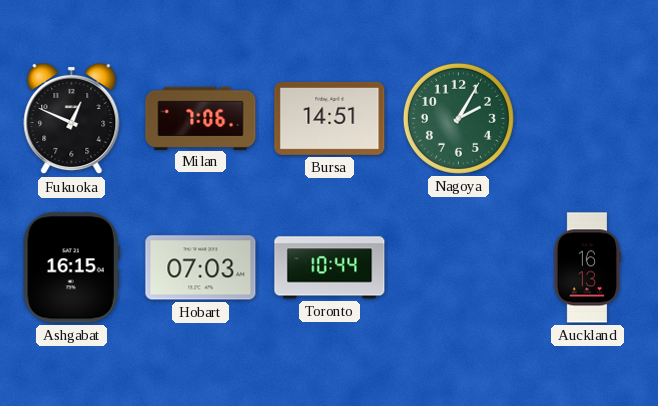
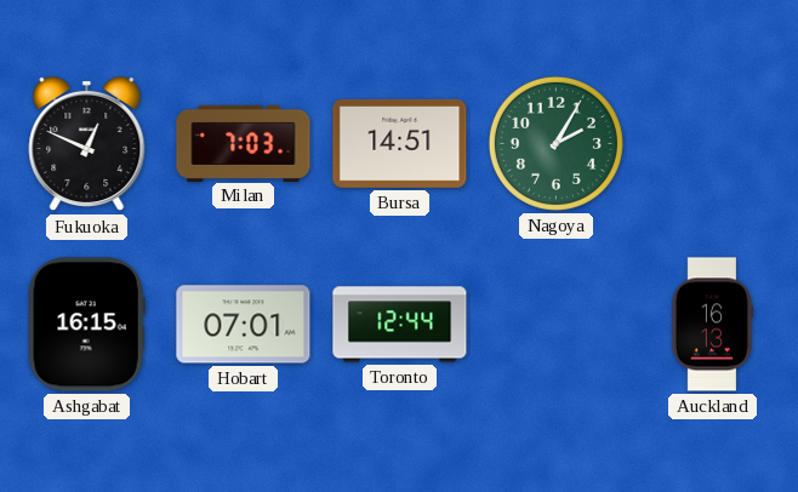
Milan: 7:06 -> 7:03
Hobart: 07:03 -> 07:01
Toronto: 10:44 -> 12:44
